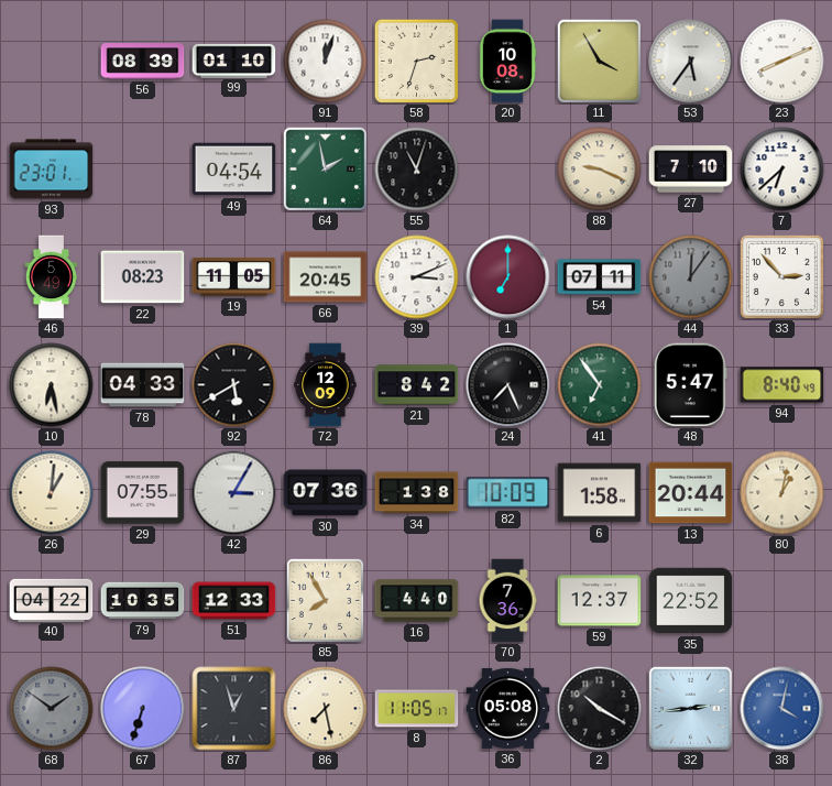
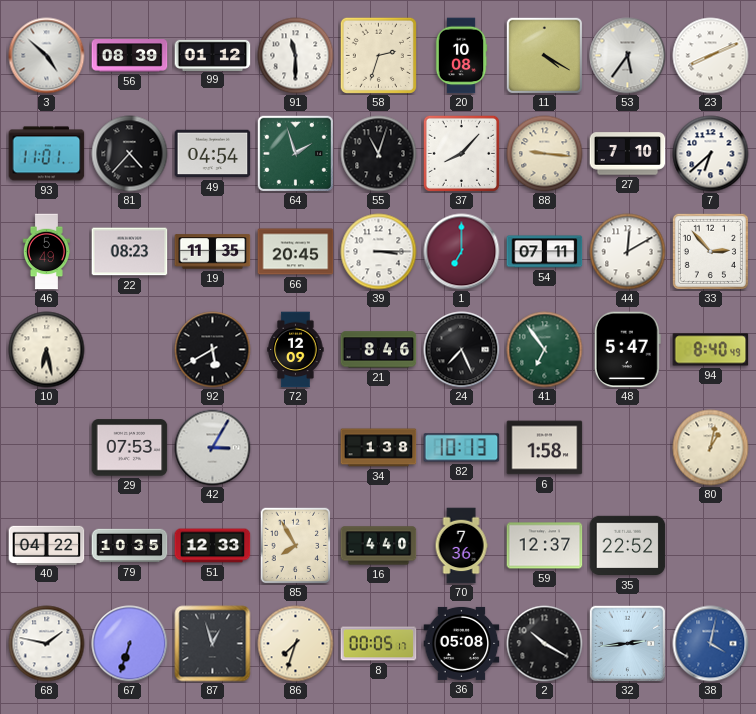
3: none -> 4:52
99: 01:10 -> 01:12
91: 12:03 -> 11:30
11: 3:55 -> 4:20
93: 23:01 -> 11:01
81: none -> 4:37
64: 1:58 -> 1:57
37: none -> 8:07
88: 9:19 -> 9:16
19: 11:05 -> 11:35
39: 3:11 -> 3:15
44: 12:06 -> 12:10
44 dial: grey -> white
78: 04:33 -> none
21: 8:42 -> 8:46
26: 1:01 -> none
29: 07:55 -> 07:53
30: 07:36 -> none
82: 10:09 -> 10:13
13: 20:44 -> none
68: 1:51 -> 1:47
68 dial: grey -> white
86: 7:28 -> 7:33
8: 11:05 -> 00:05
